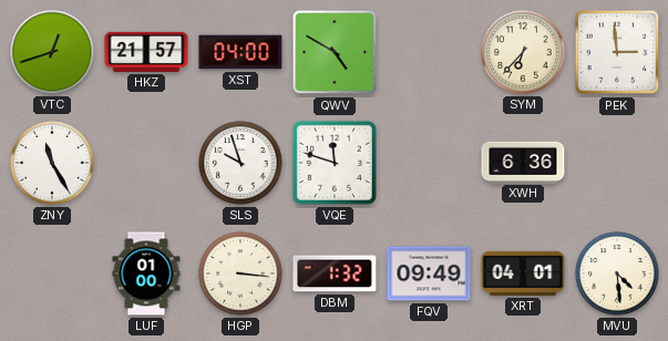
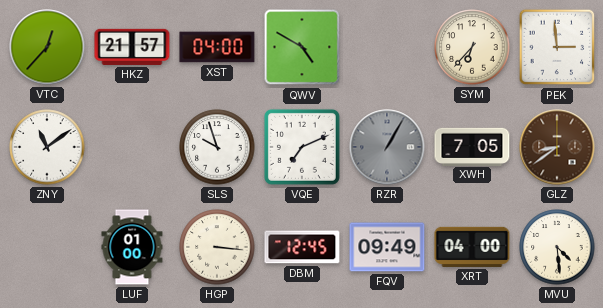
VTC: 12:42 -> 12:37
ZNY: 11:25 -> 11:09
VQE: 11:48 -> 7:11
RZR: none -> 1:05
XWH: 6:36 -> 7:05
GLZ: none -> 8:39
DBM: 1:32 -> 12:45
XRT: 04:01 -> 04:00
